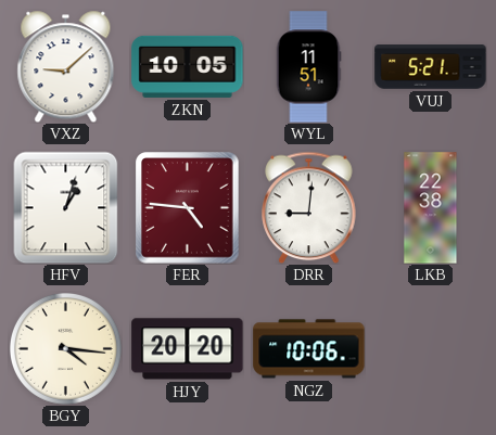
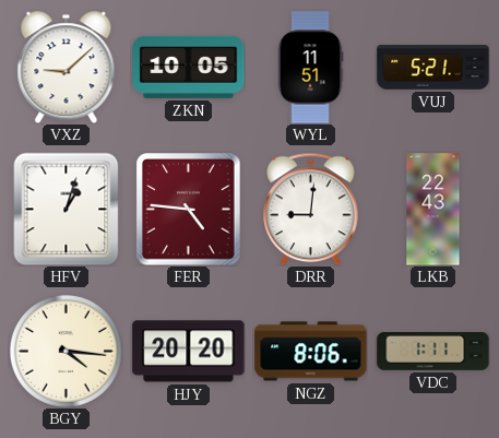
LKB: 22:38 -> 22:43
NGZ: 10:06 -> 8:06
VDC: none -> 1:11
